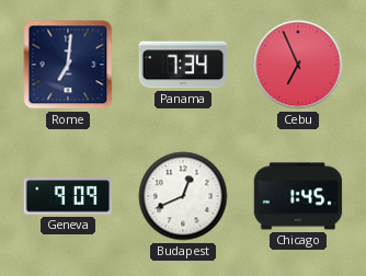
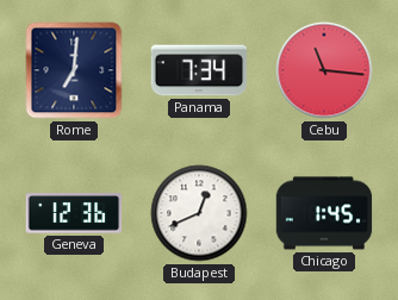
Cebu: 6:56 -> 11:16
Geneva: 9:09 -> 12:36
